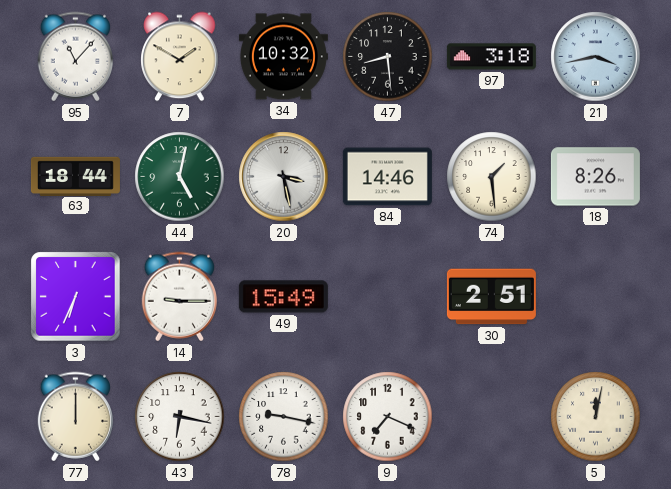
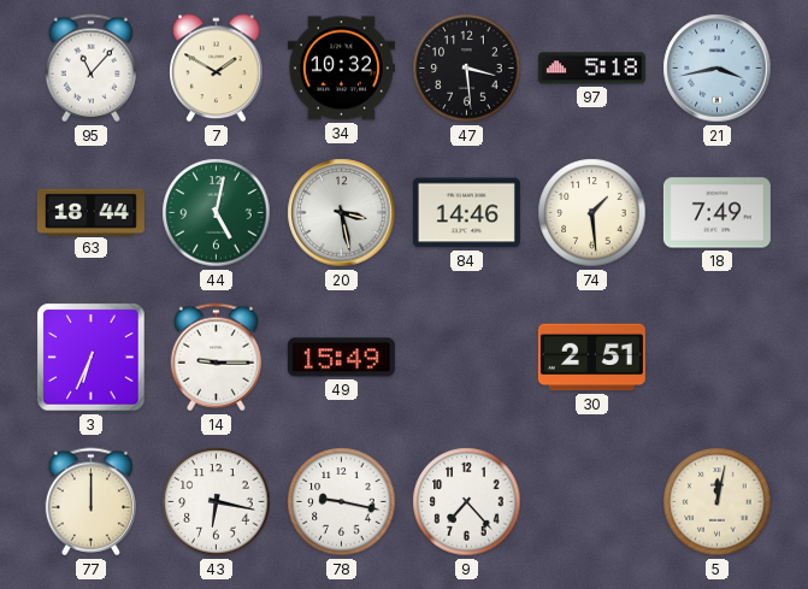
47: 8:29 -> 3:29
97: 3:18 -> 5:18
18: 8:26 -> 7:49
9: 7:19 -> 7:23
